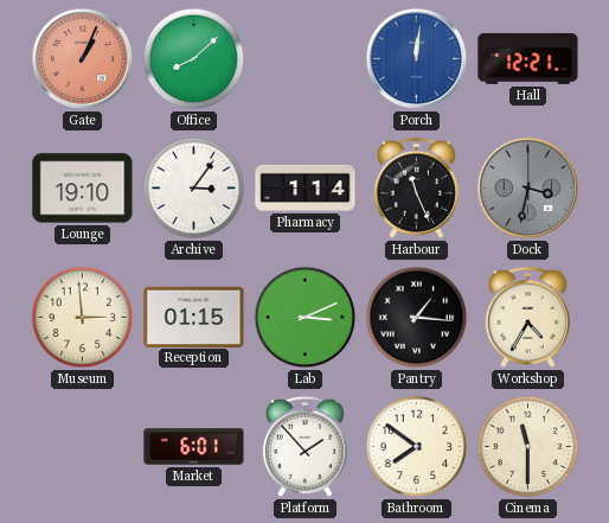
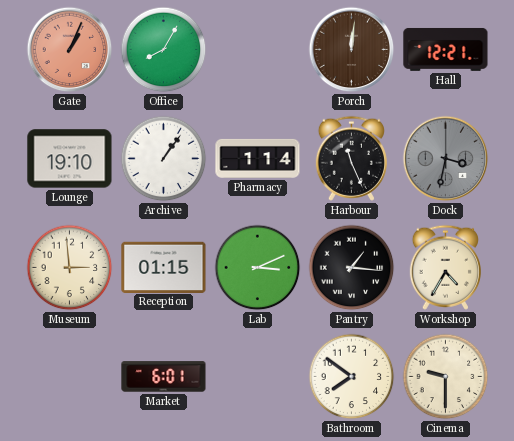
Office: 8:08 -> 8:05
Porch dial: blue -> brown
Archive: 3:06 -> 1:06
Platform: 1:53 -> none
Cinema: 11:30 -> 9:30
